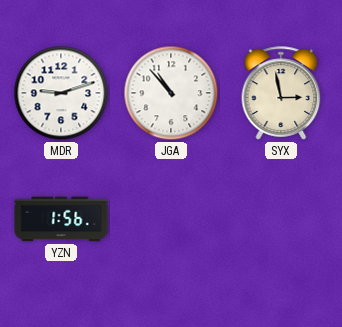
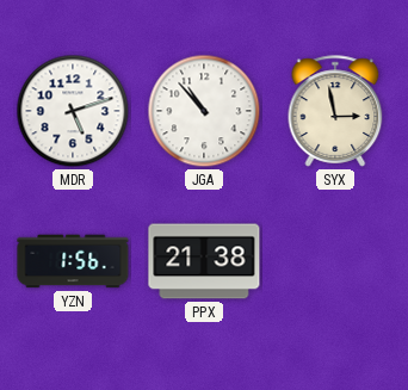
MDR: 9:12 -> 5:12
PPX: none -> 21:38
